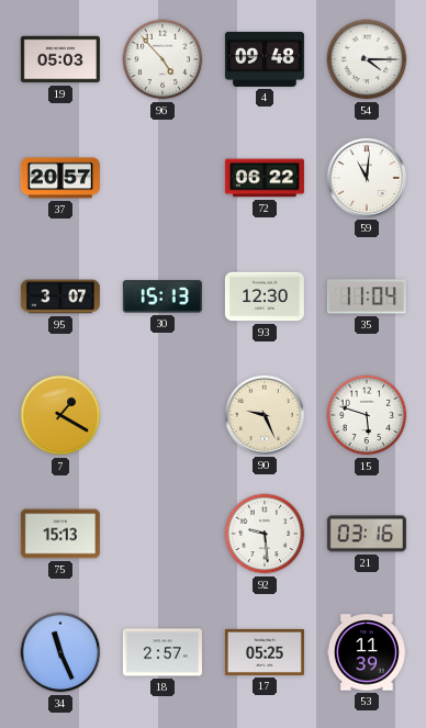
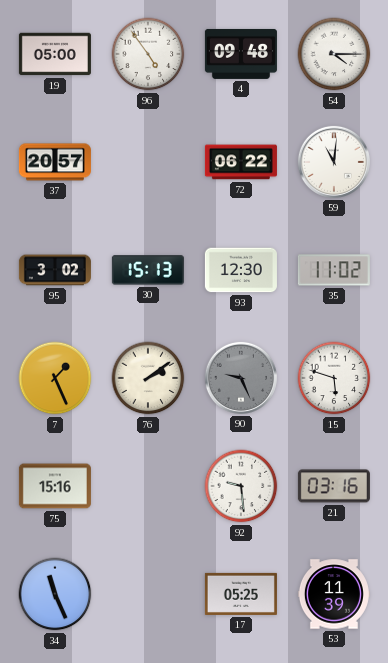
19: 05:03 -> 05:00
96: 4:53 -> 4:54
95: 3:07 -> 3:02
35: 11:04 -> 11:02
7: 1:20 -> 1:26
76: none -> 2:09
90 dial: cream -> grey
75: 15:13 -> 15:16
18: 2:57 -> none
